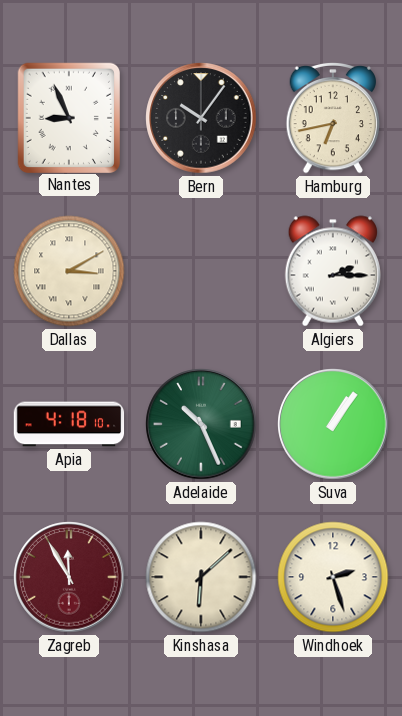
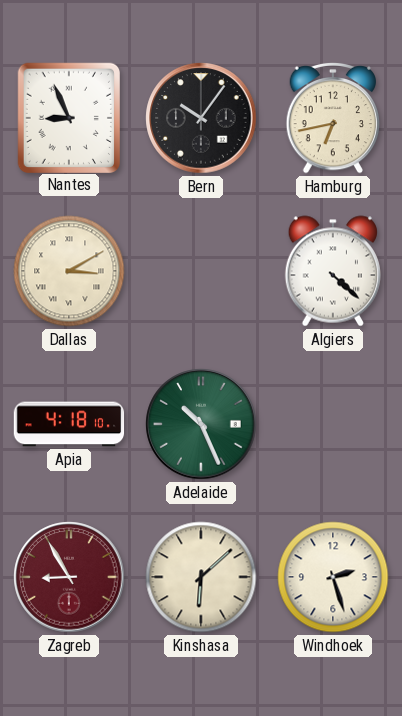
Algiers: 2:15 -> 4:22
Suva: 1:06 -> none
Zagreb: 11:55 -> 8:55
